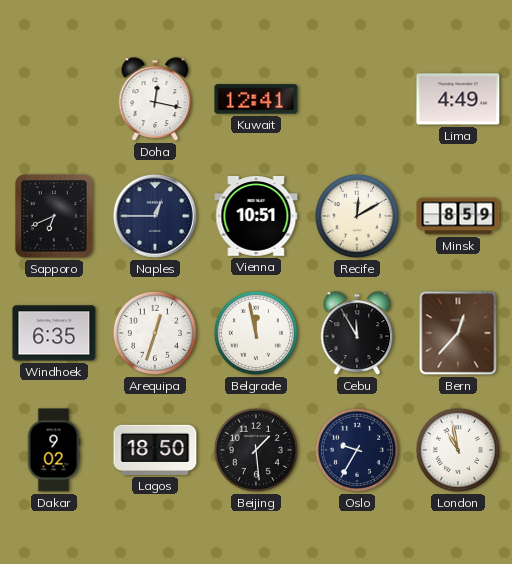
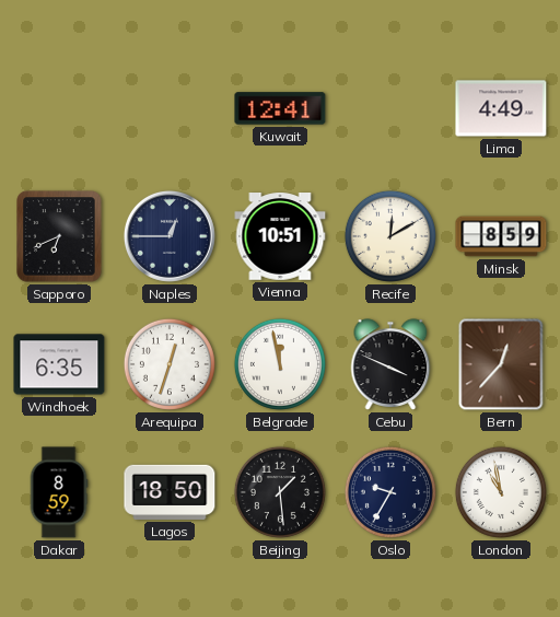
Doha: 12:17 -> none
Cebu: 11:55 -> 3:49
Dakar: 9:02 -> 8:59
